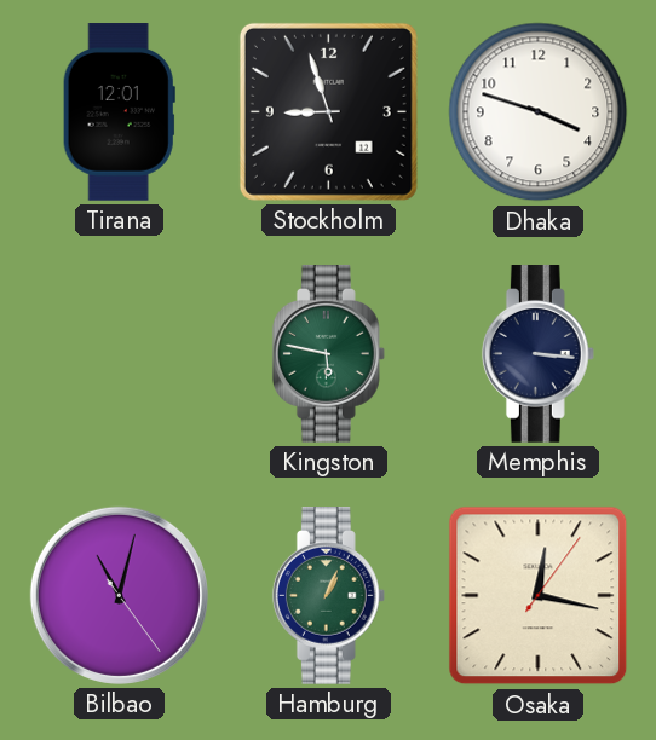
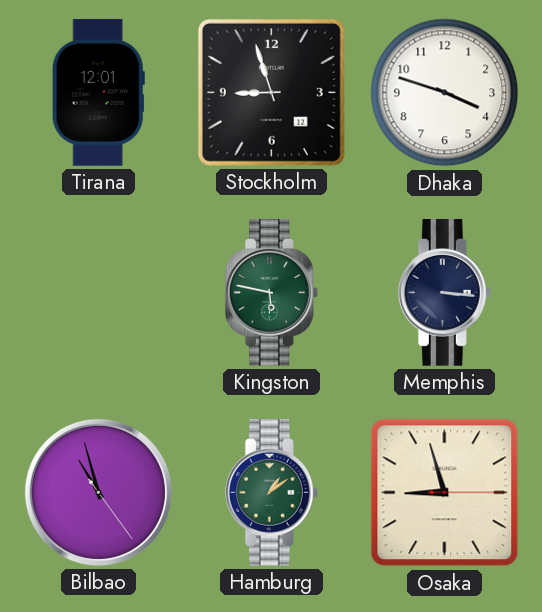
Bilbao: 11:02 -> 10:57
Hamburg: 1:04 -> 1:09
Osaka: 12:17 -> 8:57
